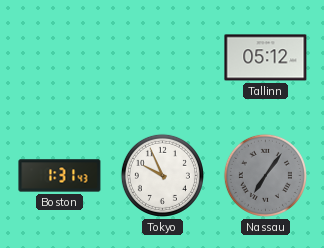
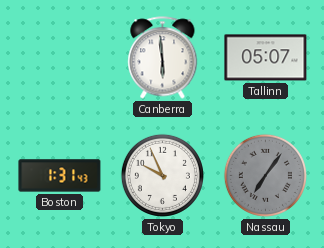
Canberra: none -> 5:59
Tallinn: 05:12 -> 05:07
